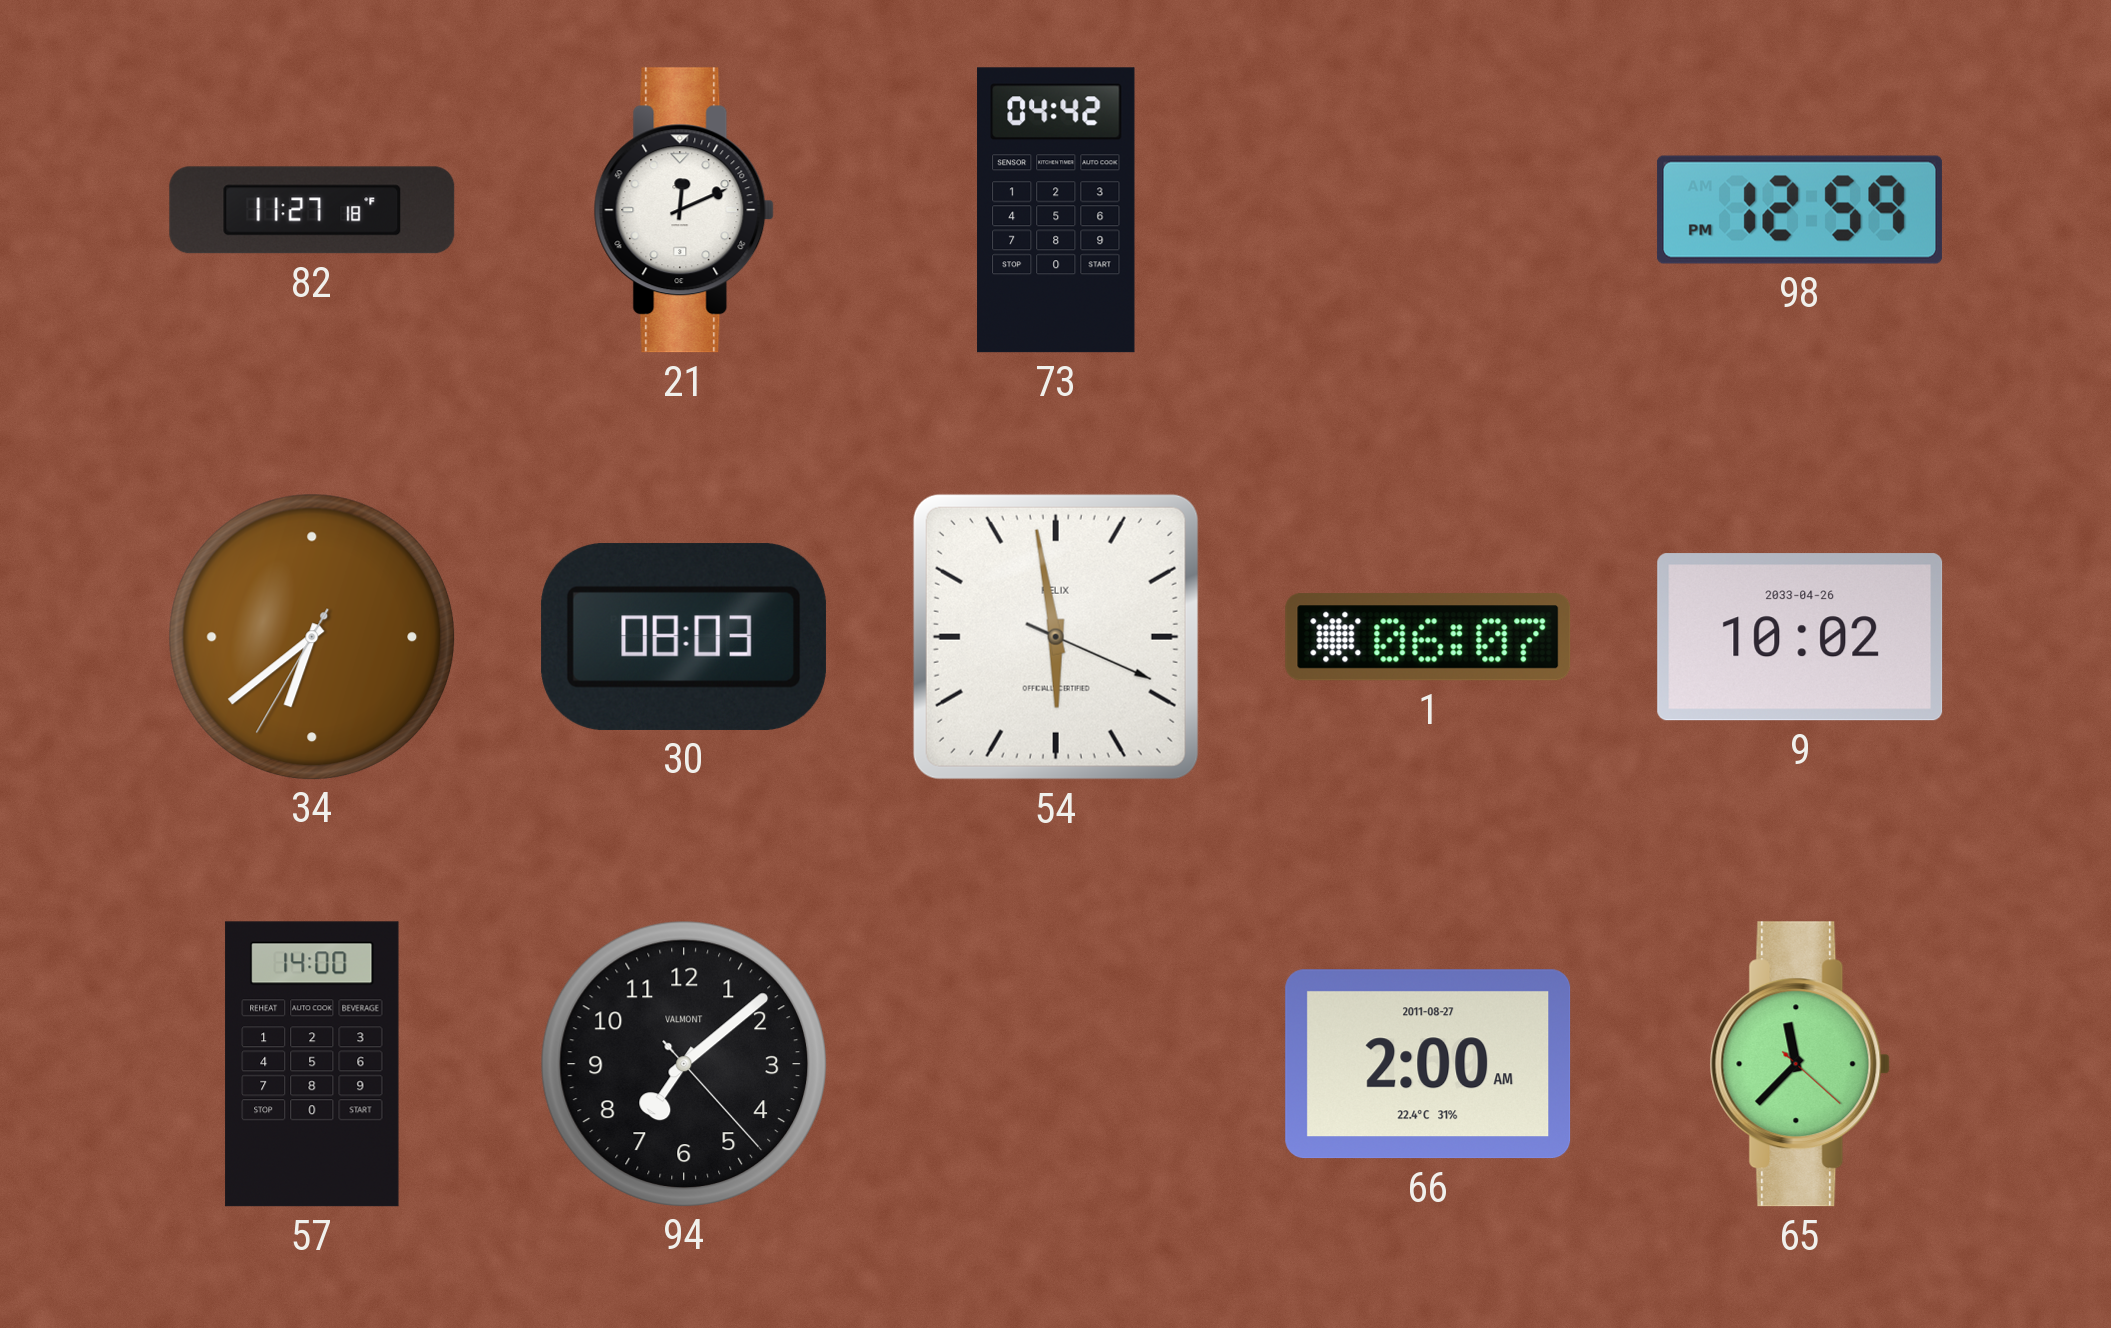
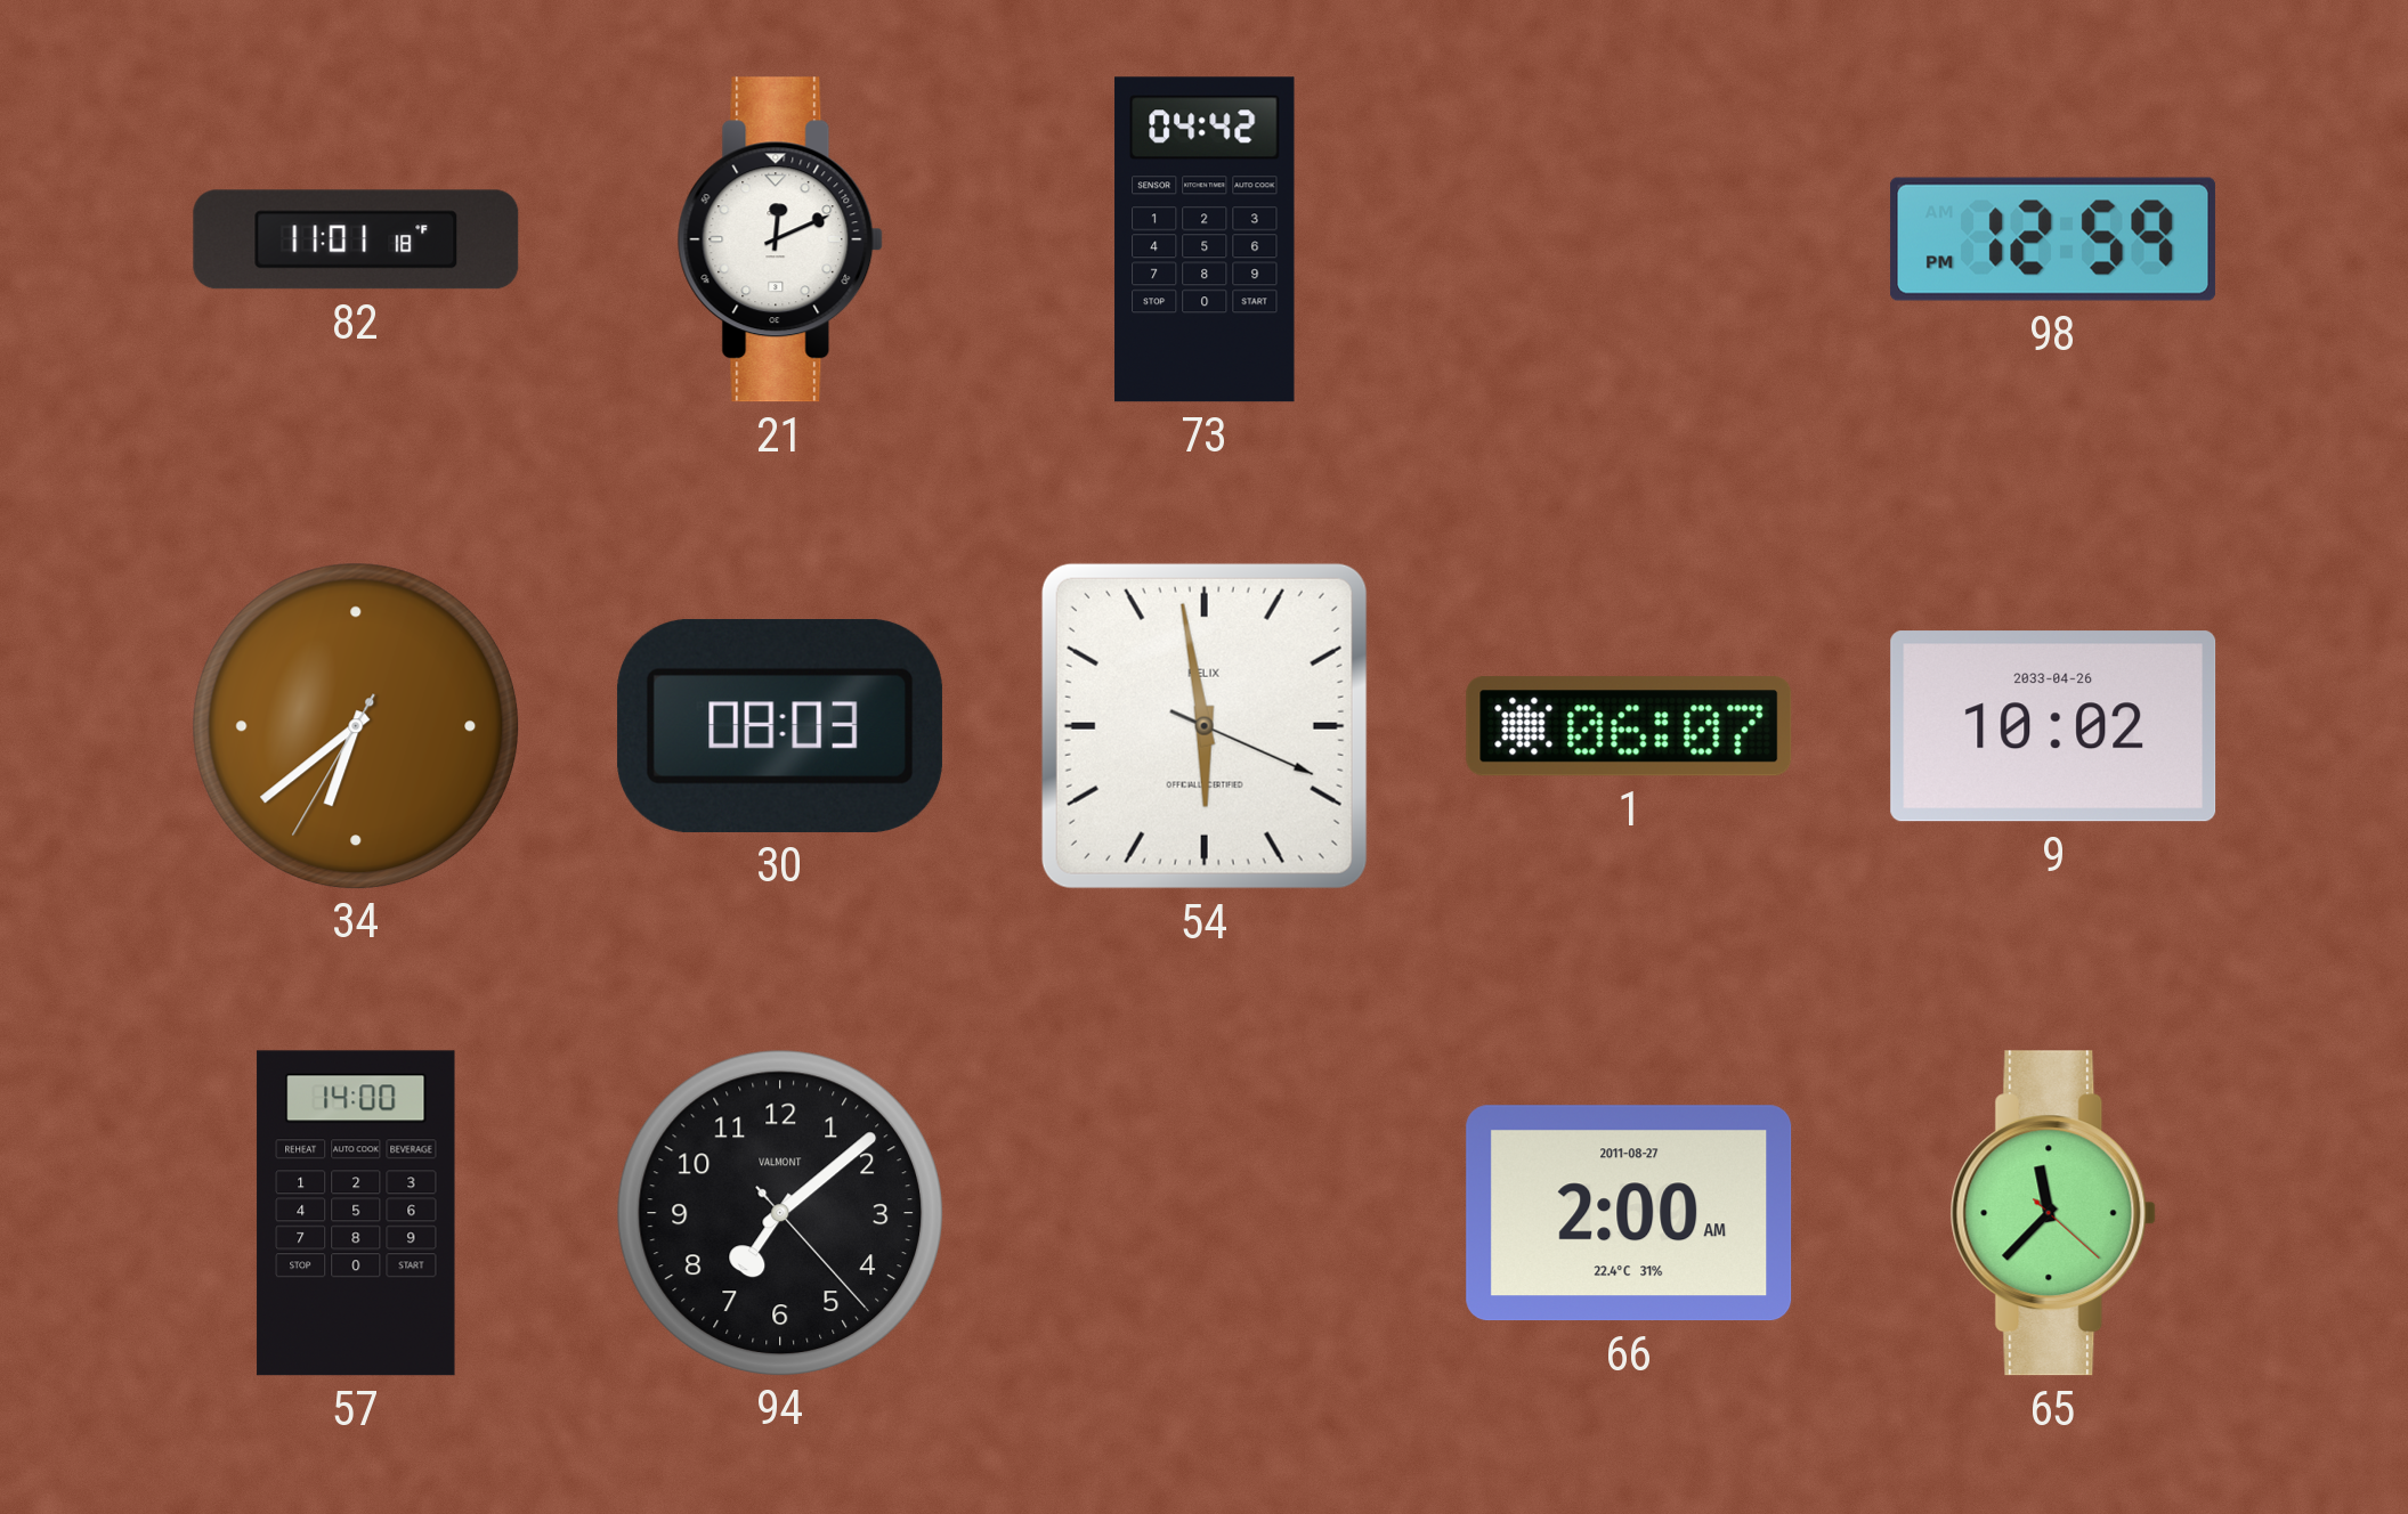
82: 11:27 -> 11:01
